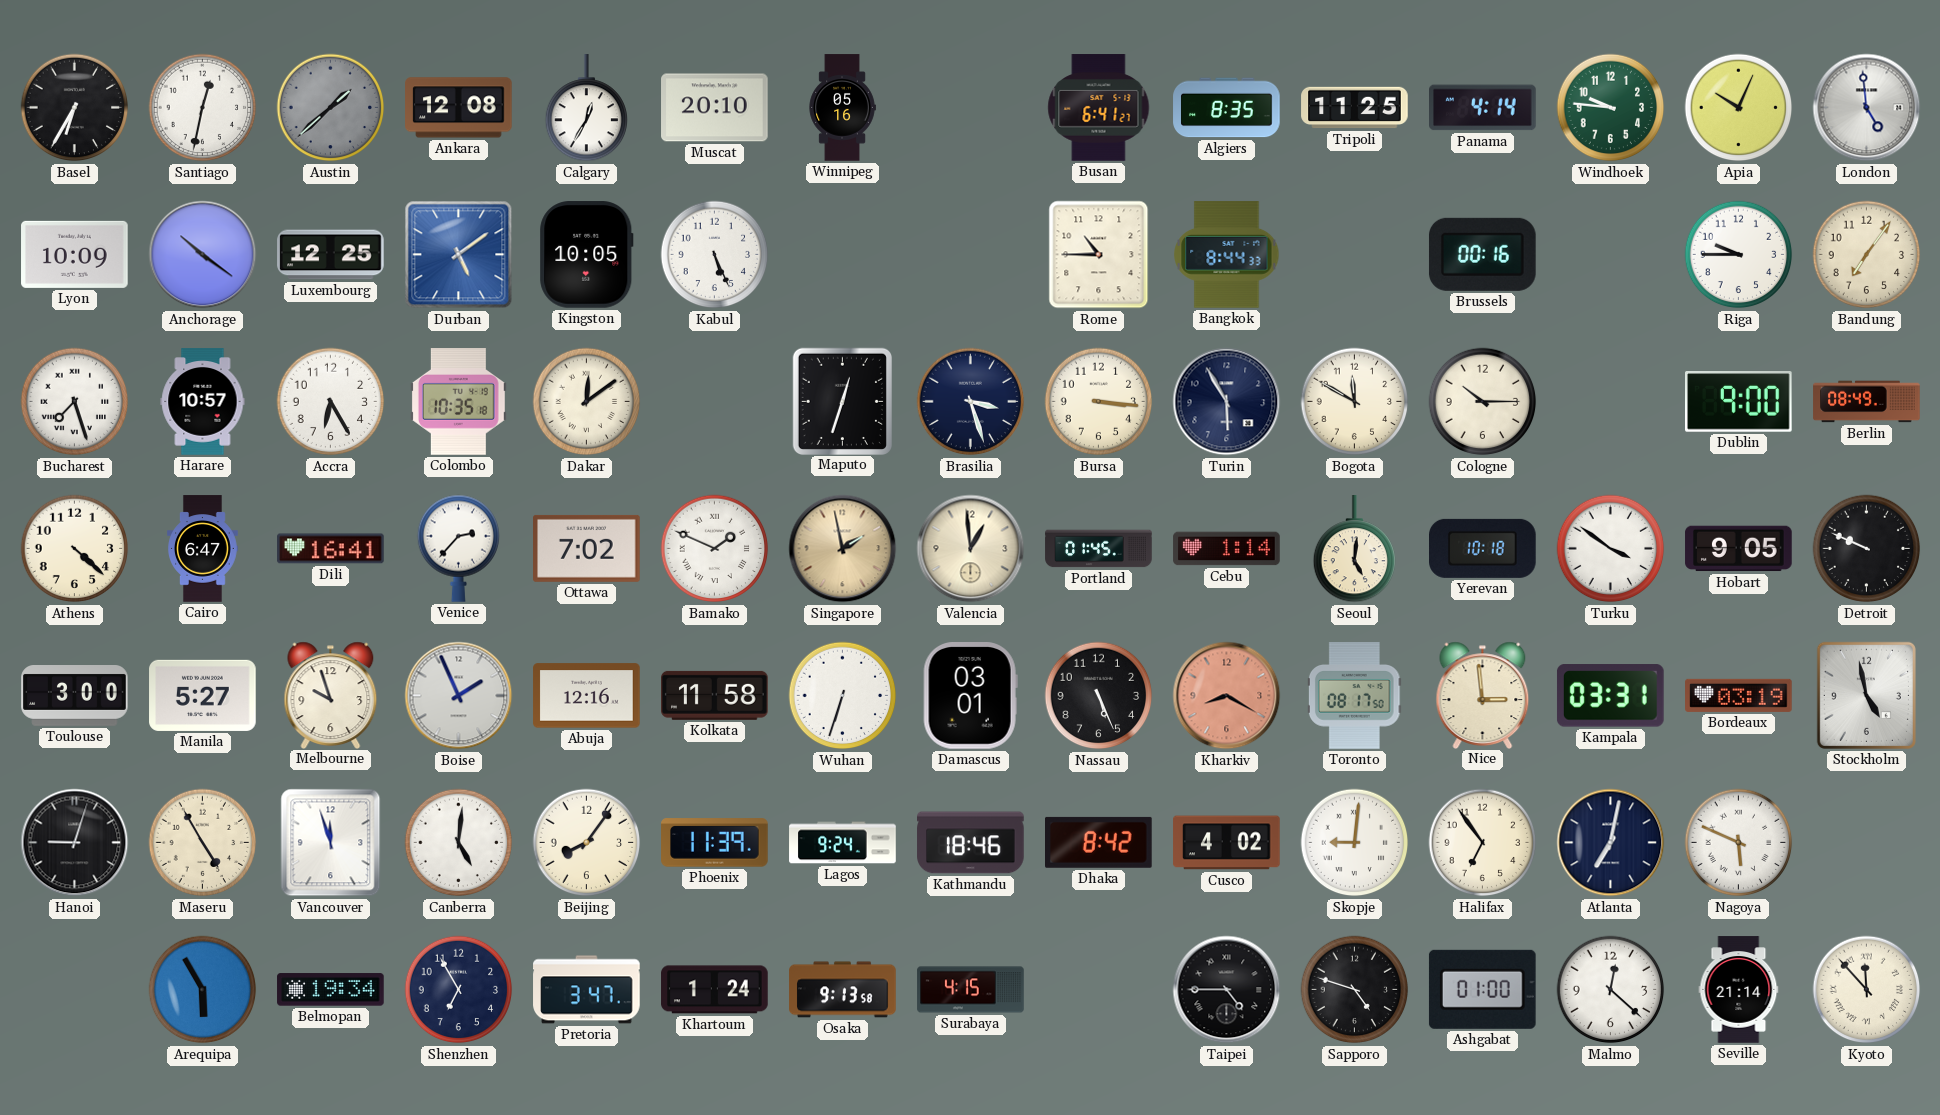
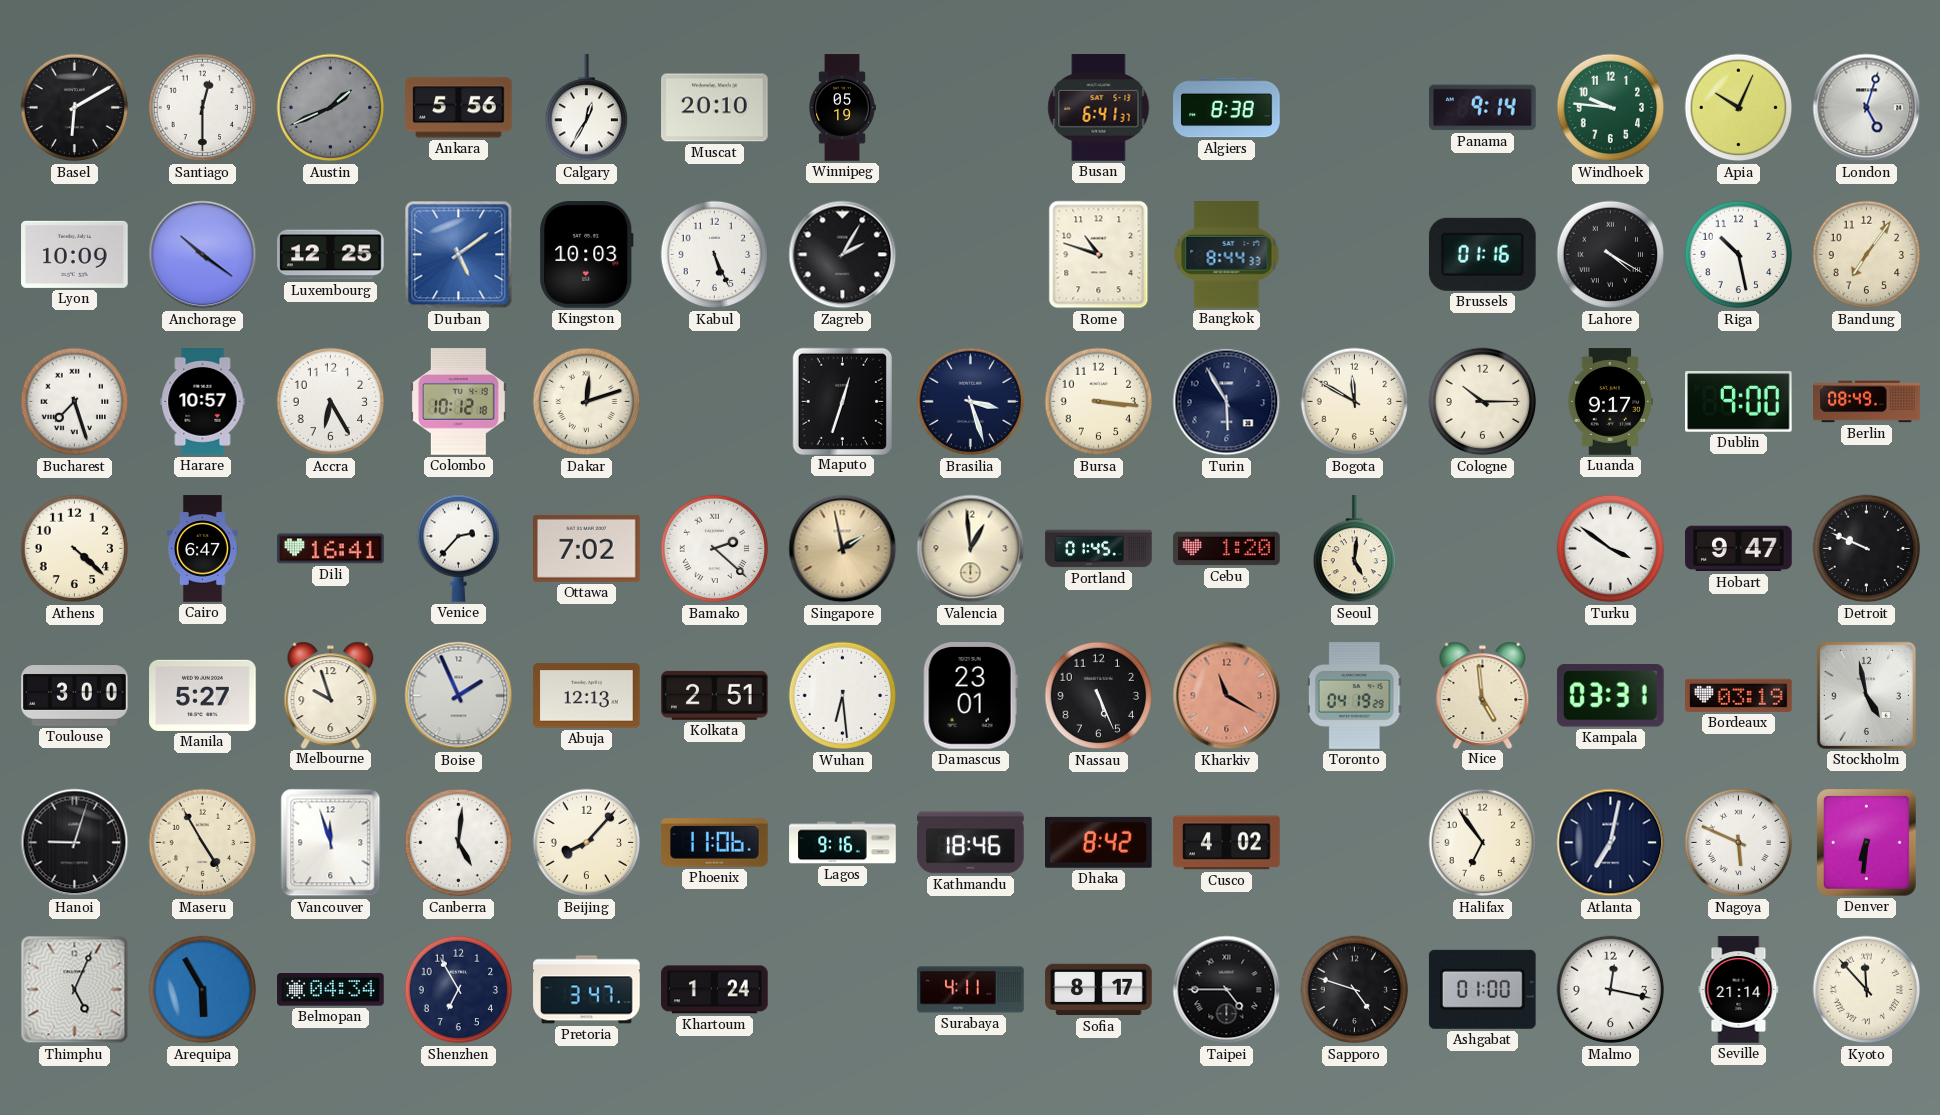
Basel: 6:35 -> 6:10
Santiago: 12:32 -> 12:30
Austin: 1:38 -> 1:41
Ankara: 12:08 -> 5:56
Winnipeg: 05:16 -> 05:19
Busan: 6:41:27 -> 6:41:37
Algiers: 8:35 -> 8:38
Tripoli: 11:25 -> none
Panama: 4:14 -> 9:14
London: 4:59 -> 5:03
Kingston: 10:05 -> 10:03
Zagreb: none -> 2:05
Rome: 10:45 -> 10:48
Brussels: 00:16 -> 01:16
Lahore: none -> 4:20
Riga: 9:45 -> 10:28
Colombo: 10:35 -> 10:12
Dakar: 12:09 -> 12:12
Luanda: none -> 9:17
Bamako: 1:49 -> 2:22
Cebu: 1:14 -> 1:20
Yerevan: 10:18 -> none
Hobart: 9:05 -> 9:47
Abuja: 12:16 -> 12:13
Kolkata: 11:58 -> 2:51
Wuhan: 6:33 -> 6:29
Damascus: 03:01 -> 23:01
Kharkiv: 8:20 -> 11:20
Toronto: 08:17 -> 04:19
Nice: 2:59 -> 4:59
Beijing: 8:06 -> 8:07
Phoenix: 11:39 -> 11:06
Lagos: 9:24 -> 9:16
Skopje: 9:01 -> none
Denver: none -> 6:31
Thimphu: none -> 5:04
Belmopan: 19:34 -> 04:34
Osaka: 9:13 -> none
Surabaya: 4:15 -> 4:11
Sofia: none -> 8:17
Malmo: 12:22 -> 12:17
